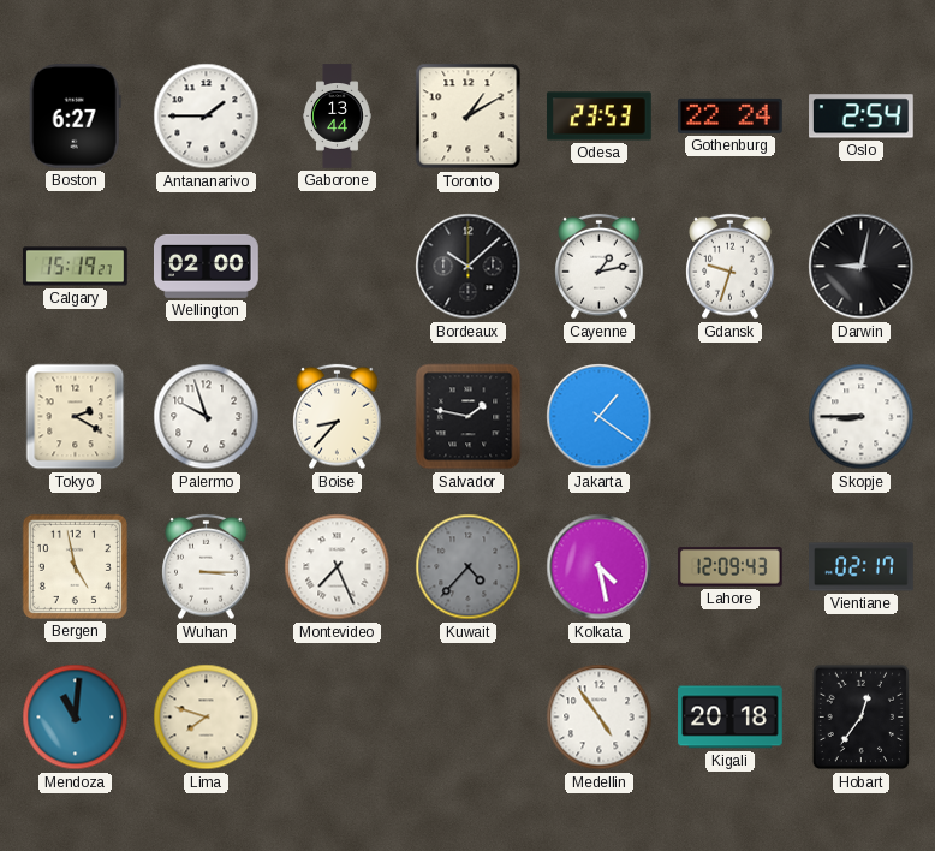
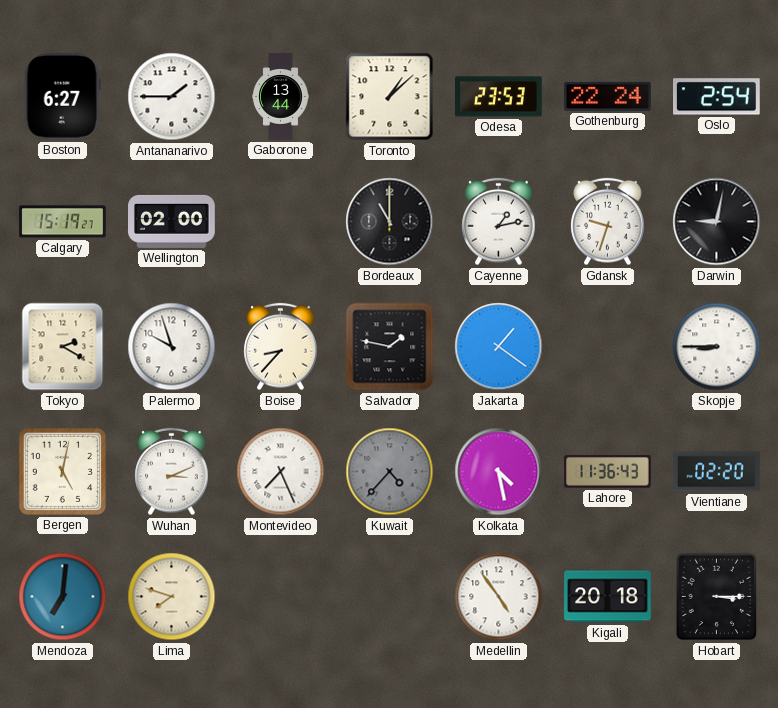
Toronto: 1:10 -> 1:08
Bordeaux: 10:08 -> 11:00
Bergen: 4:58 -> 5:02
Wuhan: 3:15 -> 3:11
Lahore: 12:09 -> 11:36
Vientiane: 02:17 -> 02:20
Mendoza: 11:01 -> 7:01
Hobart: 12:36 -> 3:15
